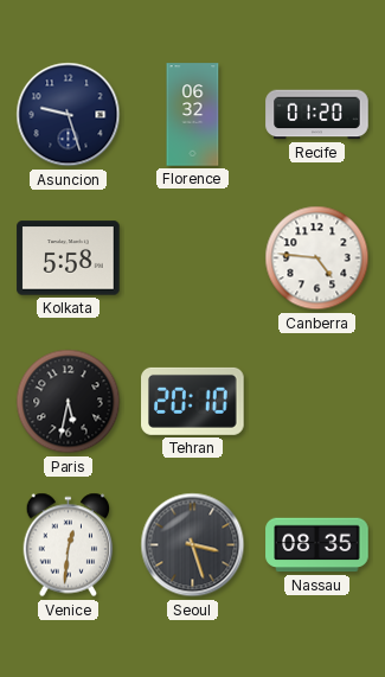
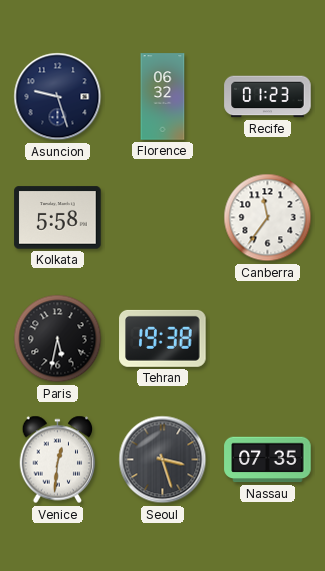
Recife: 01:20 -> 01:23
Canberra: 4:46 -> 11:36
Tehran: 20:10 -> 19:38
Nassau: 08:35 -> 07:35
